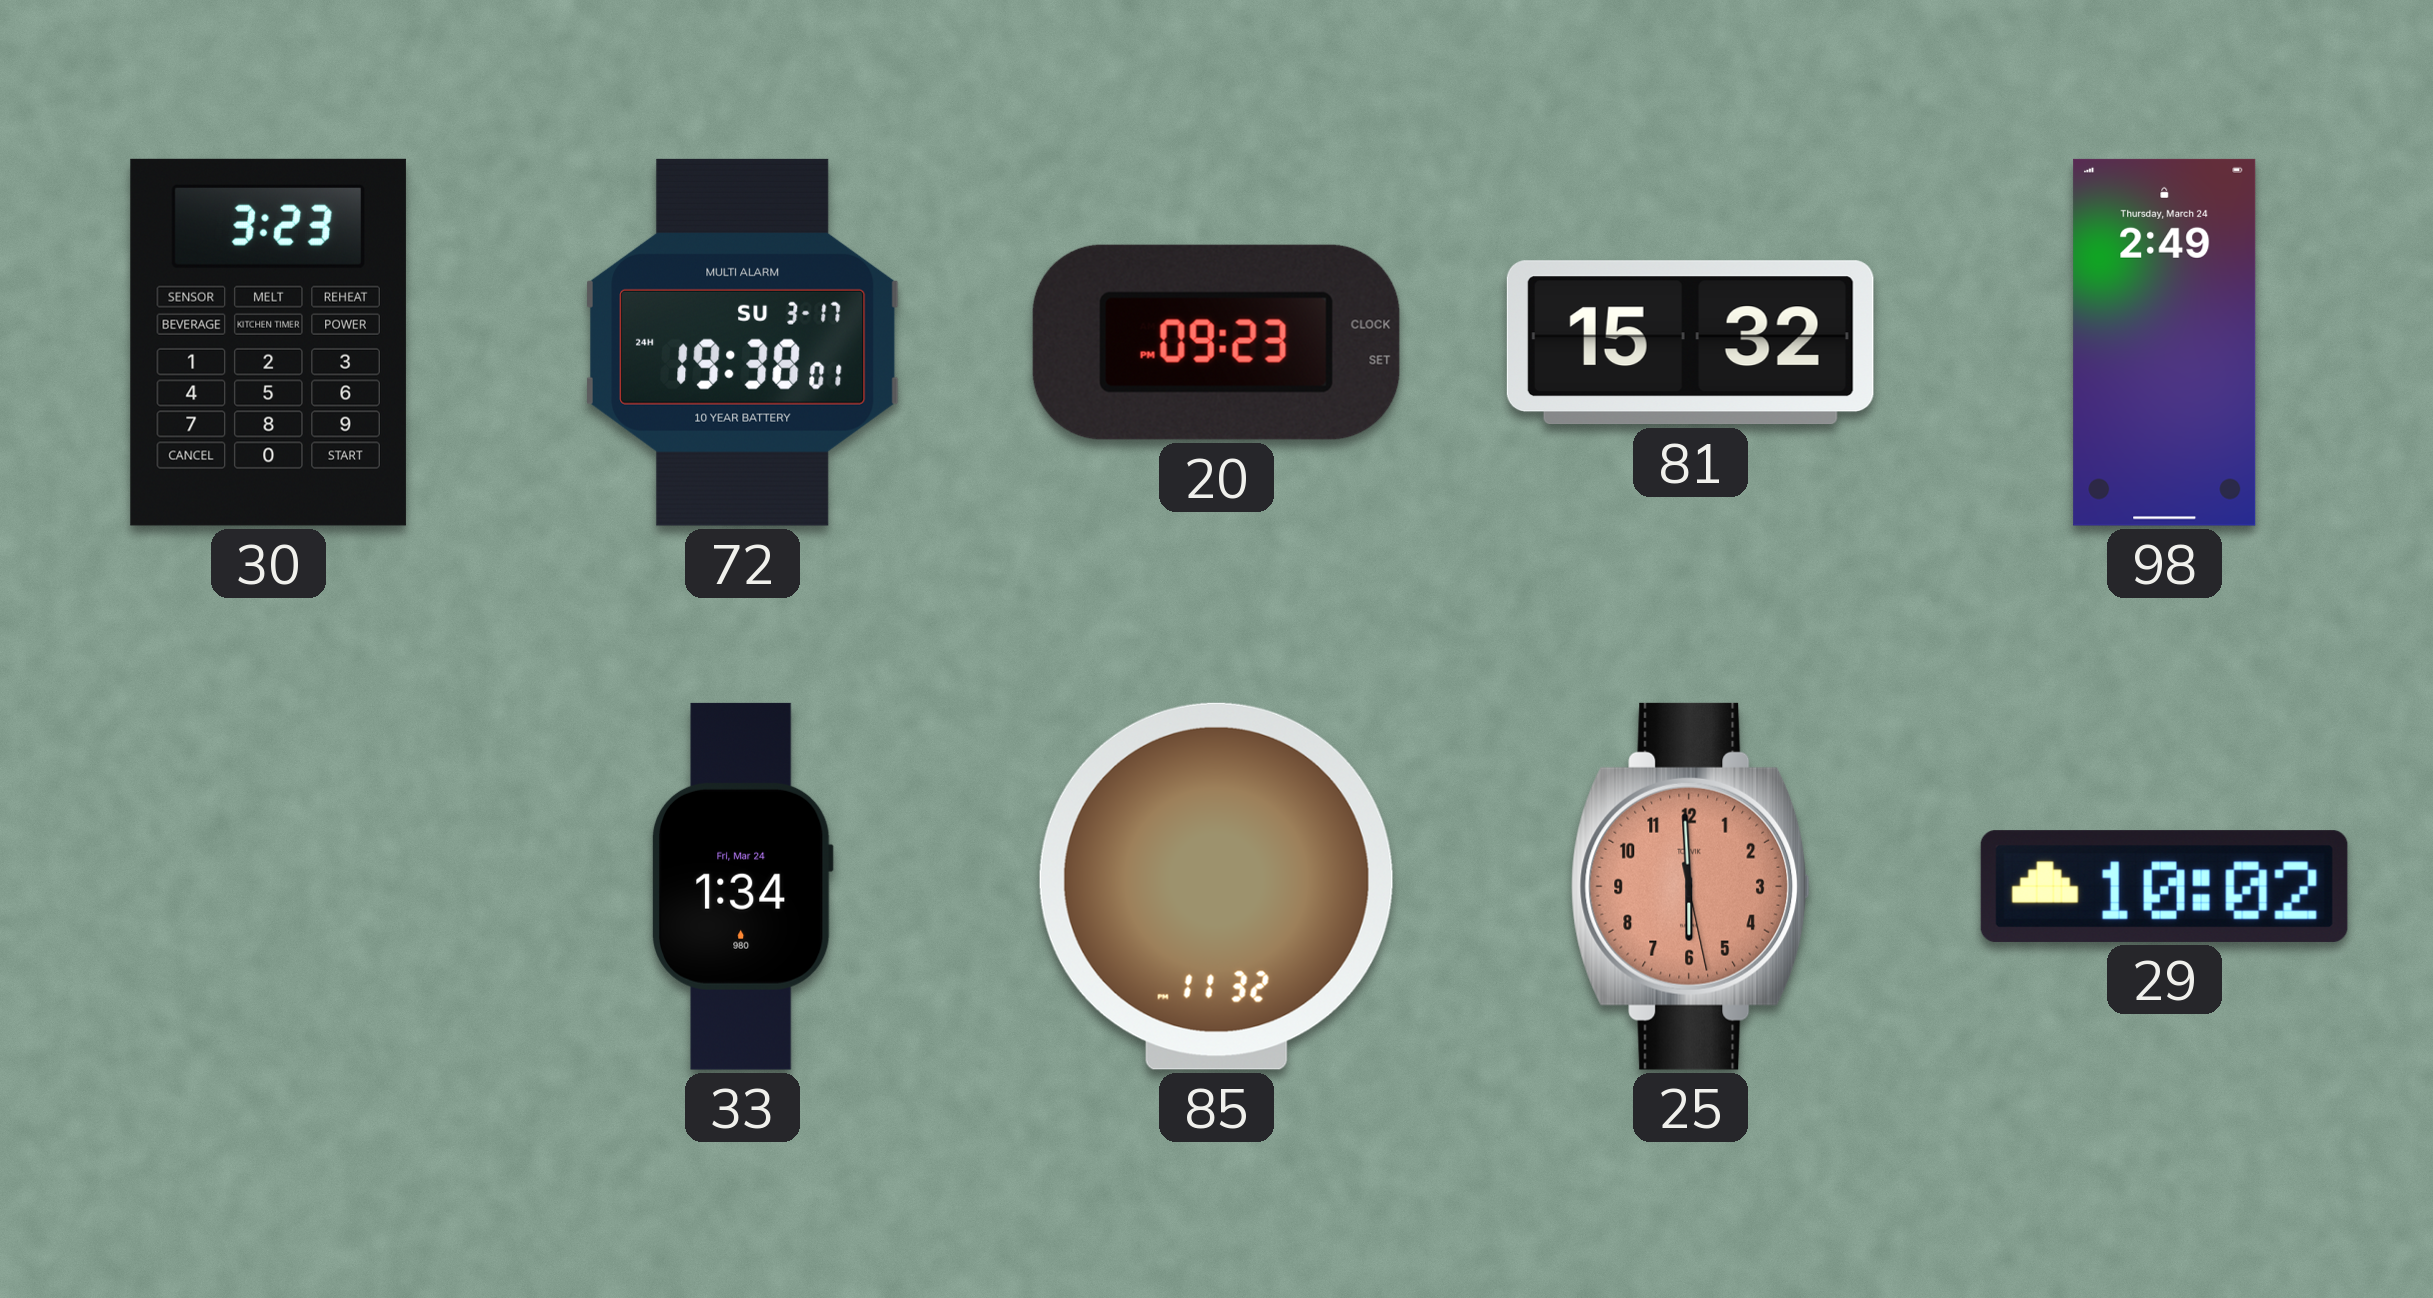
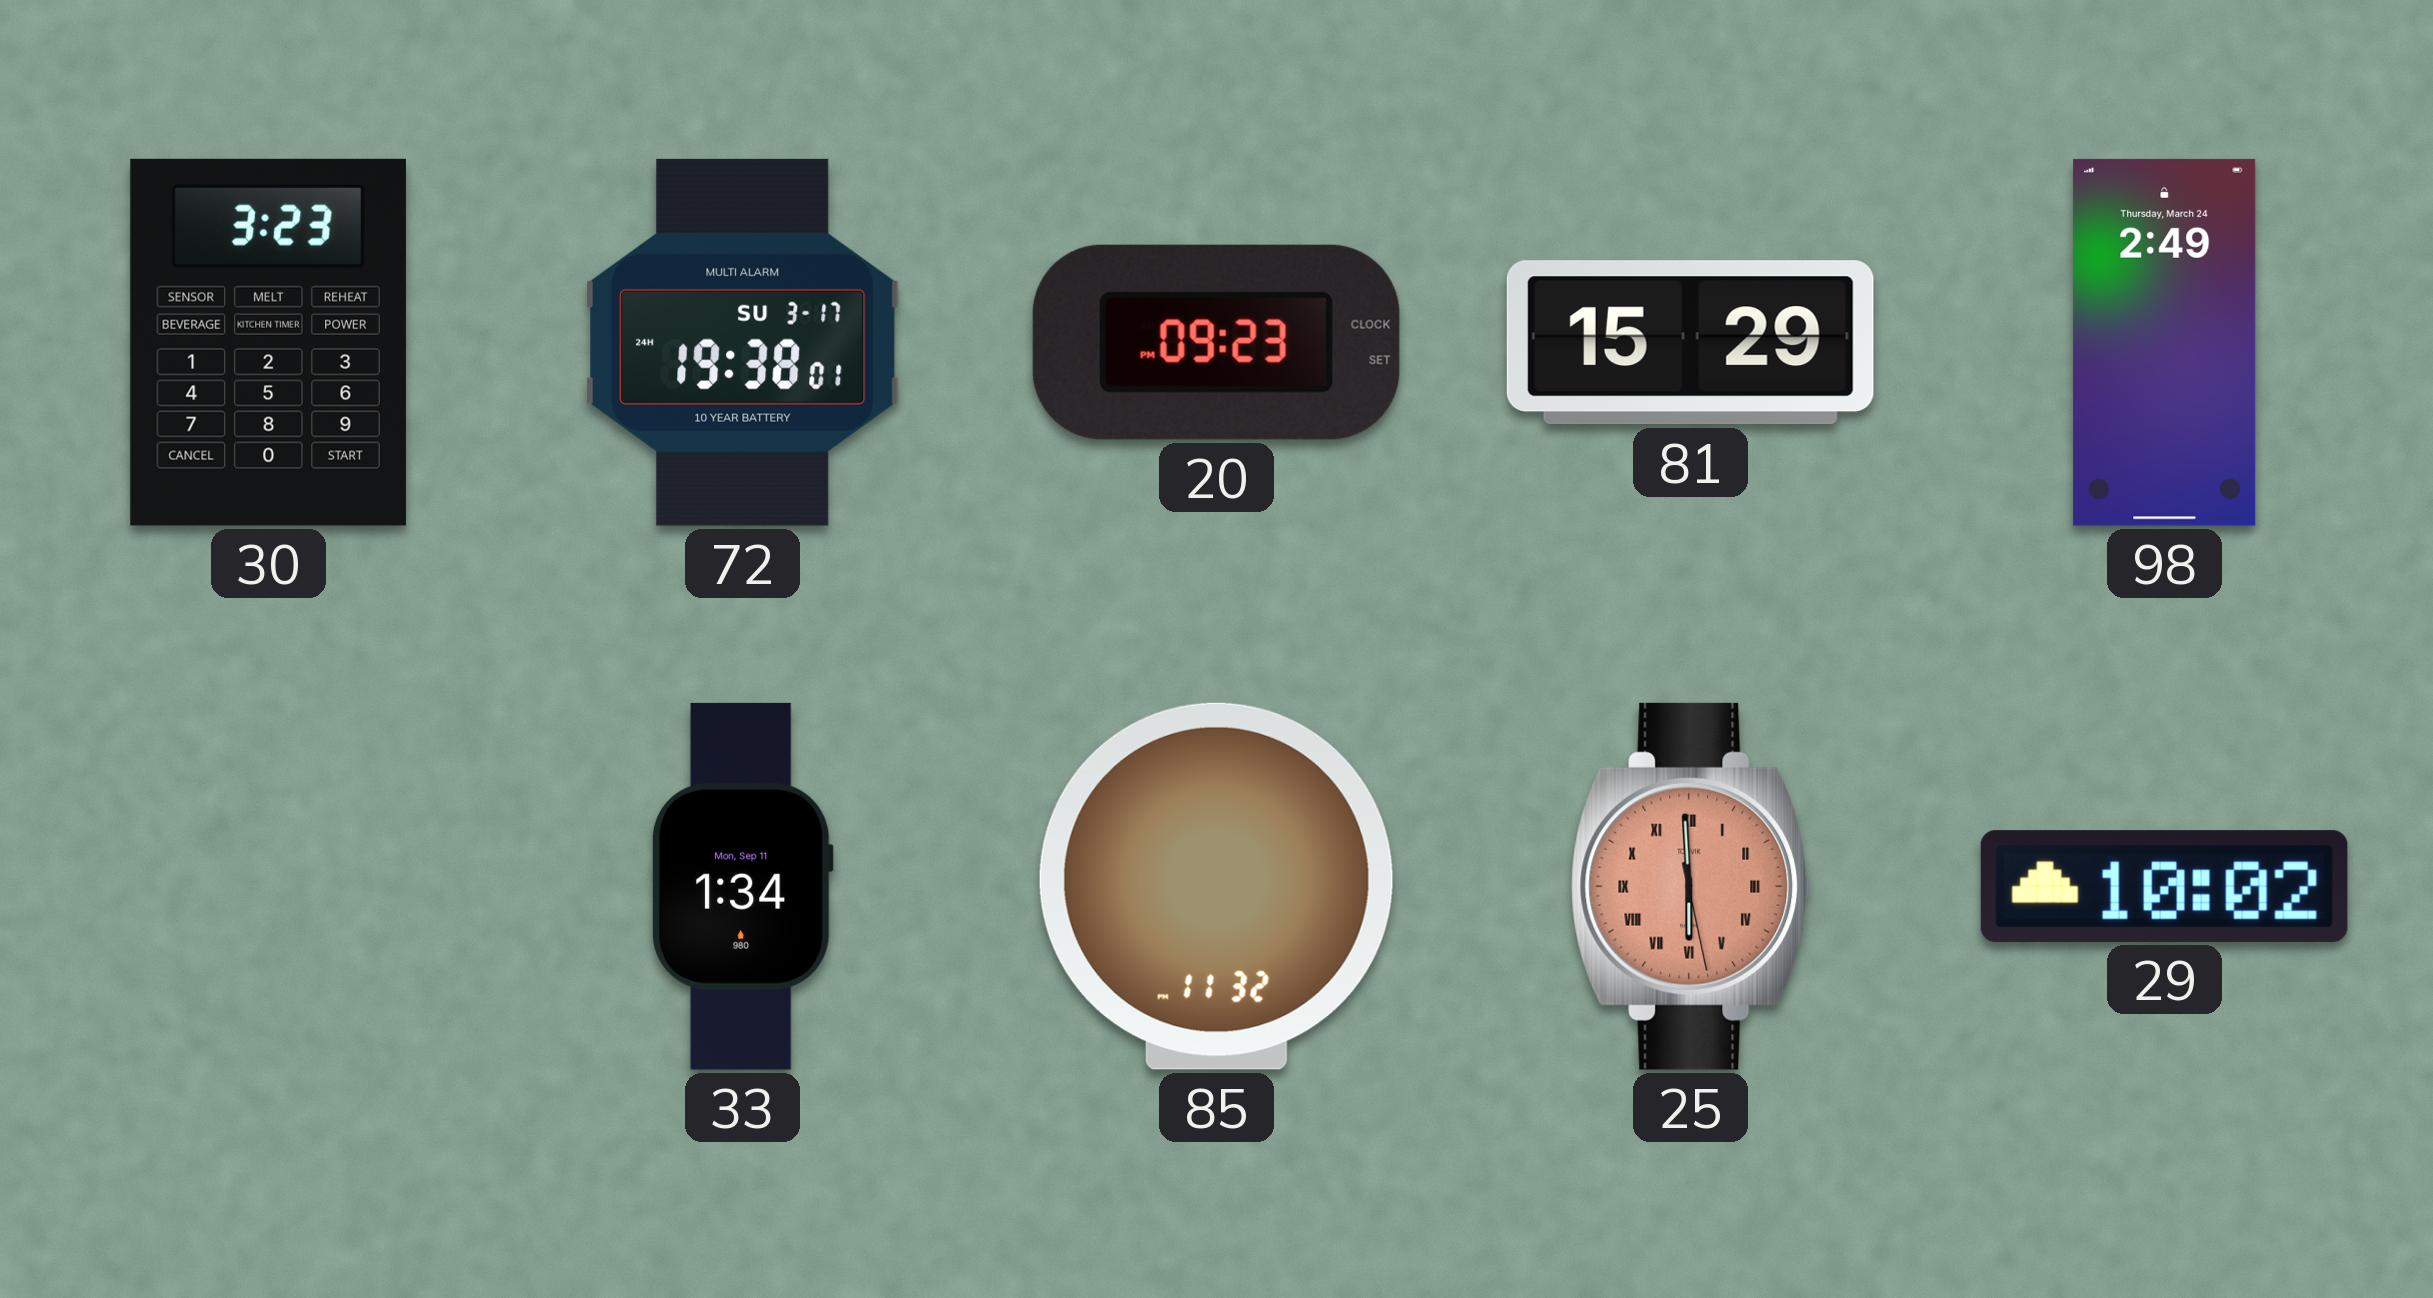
81: 15:32 -> 15:29
33 date: Fri, Mar 24 -> Mon, Sep 11
25 numerals: Arabic -> Roman
